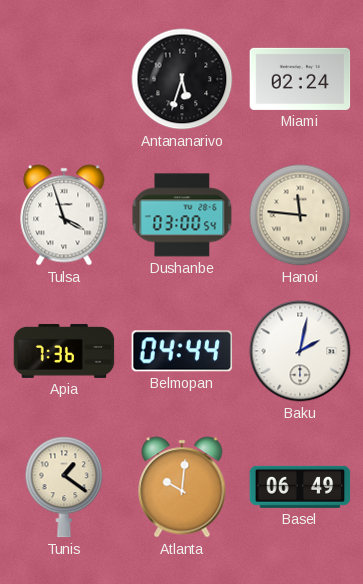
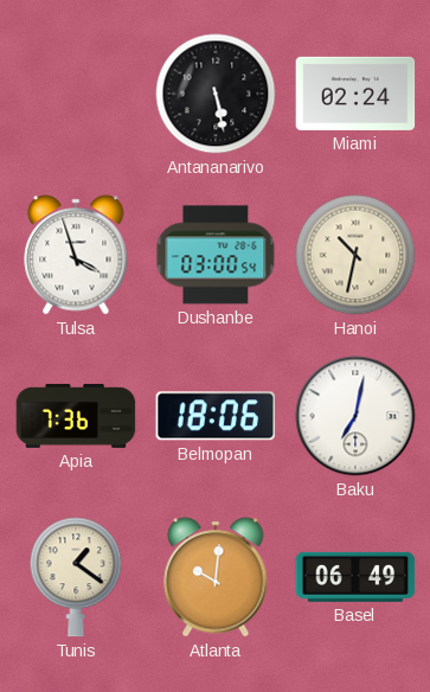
Antananarivo: 5:33 -> 5:28
Hanoi: 11:46 -> 10:32
Belmopan: 04:44 -> 18:06
Baku: 2:02 -> 7:02
